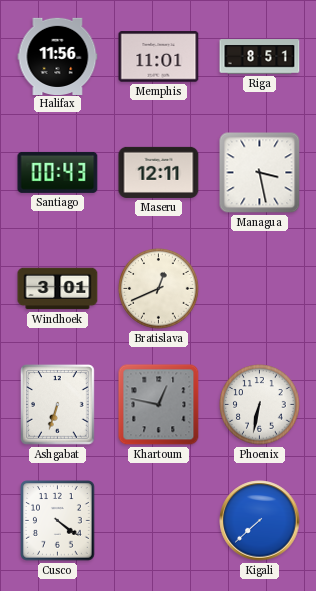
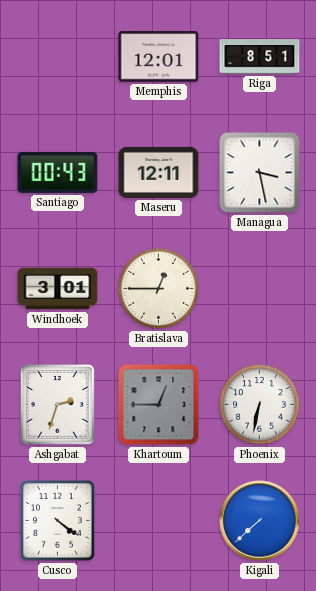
Halifax: 11:56 -> none
Memphis: 11:01 -> 12:01
Bratislava: 12:41 -> 12:45
Ashgabat: 6:33 -> 2:33
Khartoum: 12:47 -> 12:45
